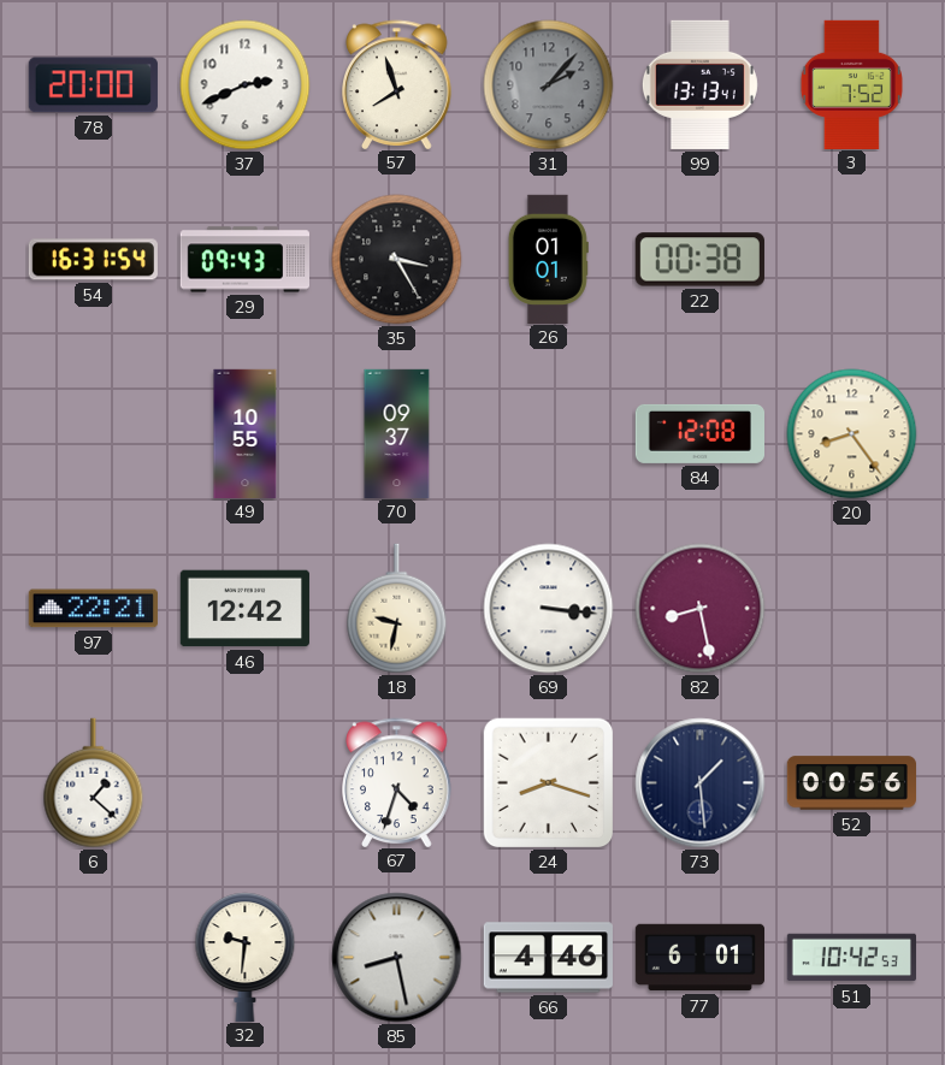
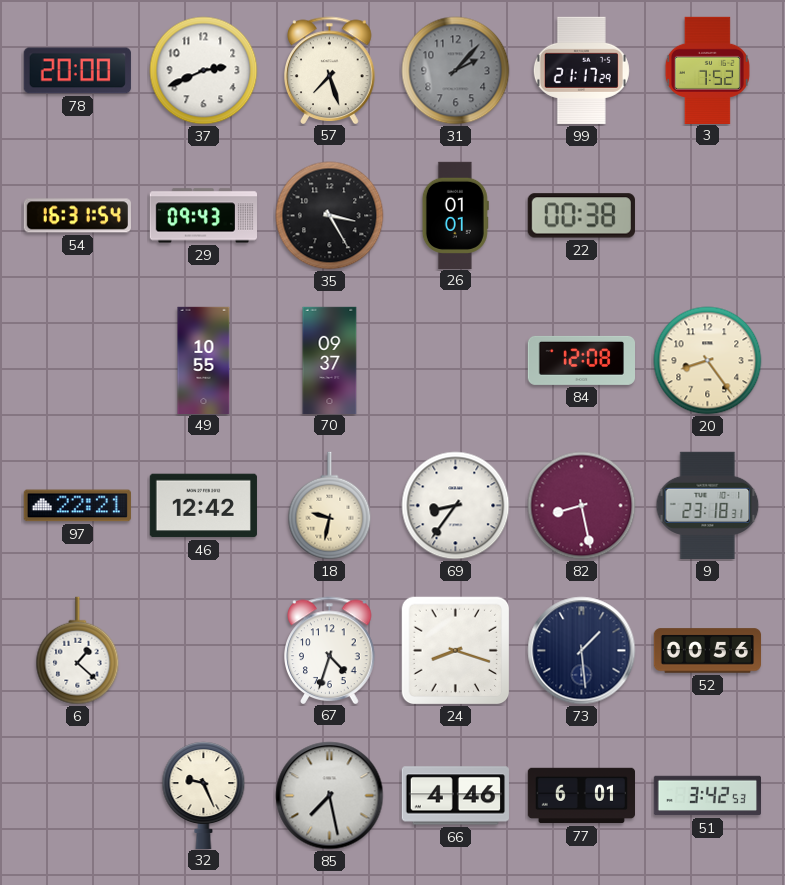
57: 7:57 -> 7:27
99: 13:13 -> 21:17
69: 3:16 -> 8:36
9: none -> 23:18
32: 9:31 -> 9:26
85: 8:28 -> 7:28
51: 10:42 -> 3:42
